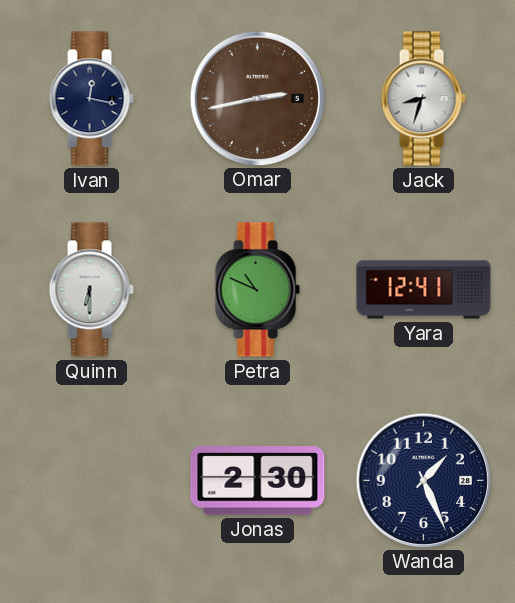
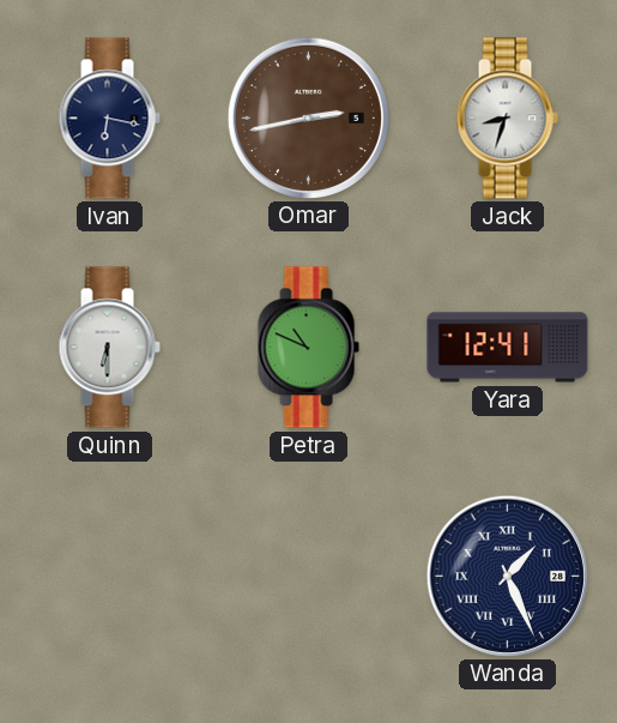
Ivan: 12:17 -> 6:17
Jonas: 2:30 -> none
Wanda numerals: Arabic -> Roman
